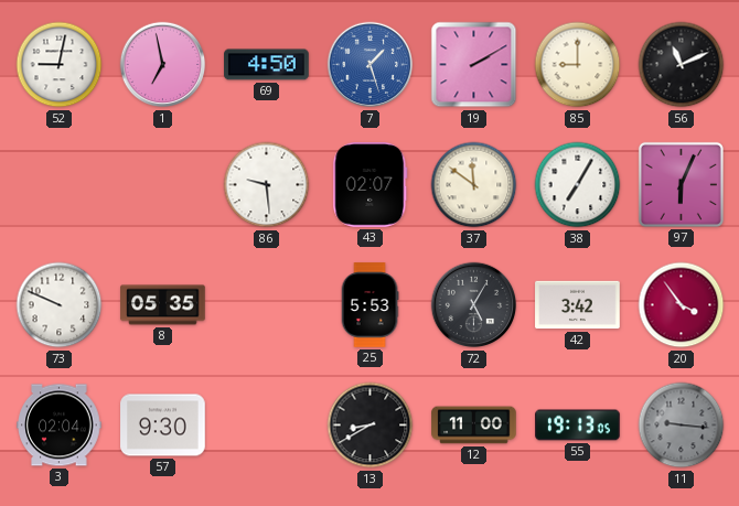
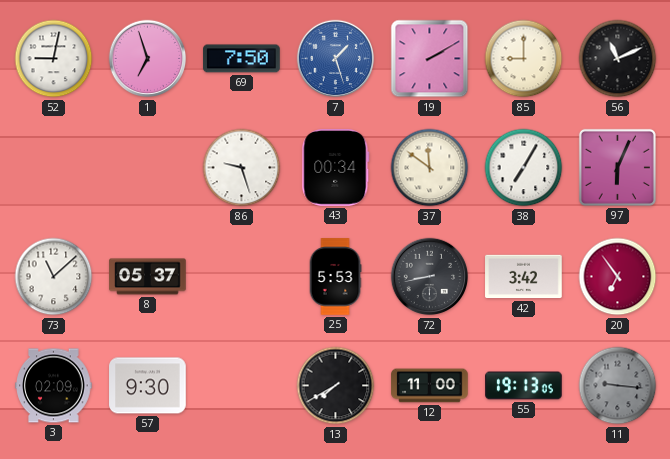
1: 6:58 -> 6:57
69: 4:50 -> 7:50
86: 9:29 -> 9:27
43: 02:07 -> 00:34
73: 9:49 -> 11:08
8: 05:35 -> 05:37
72: 5:05 -> 8:43
20: 3:54 -> 6:54
3: 02:04 -> 02:09
13: 8:40 -> 7:40
